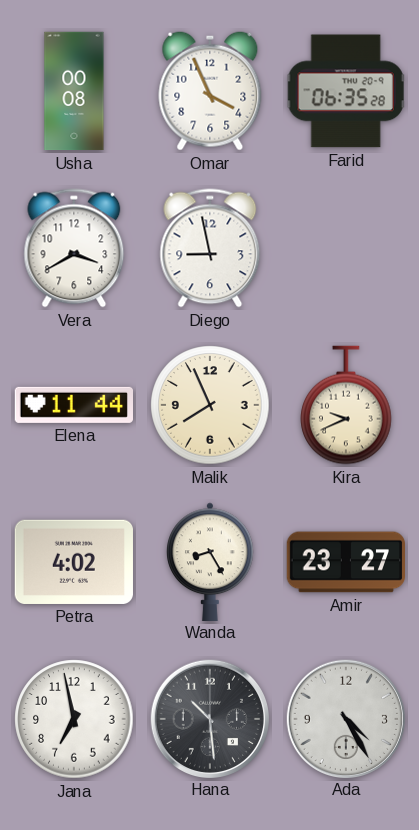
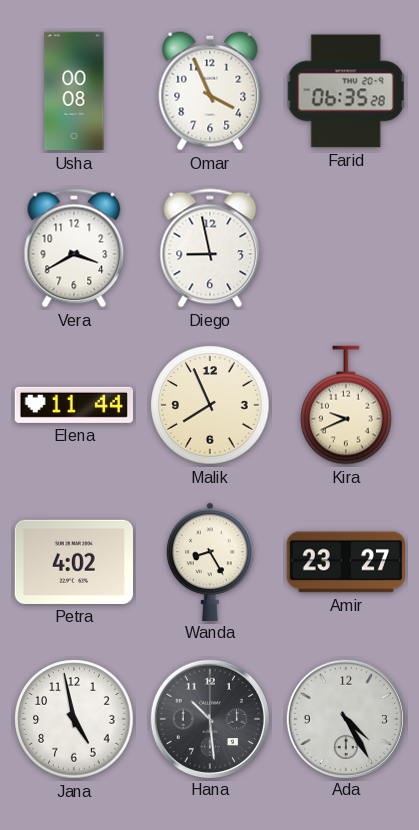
Jana: 6:58 -> 4:58
